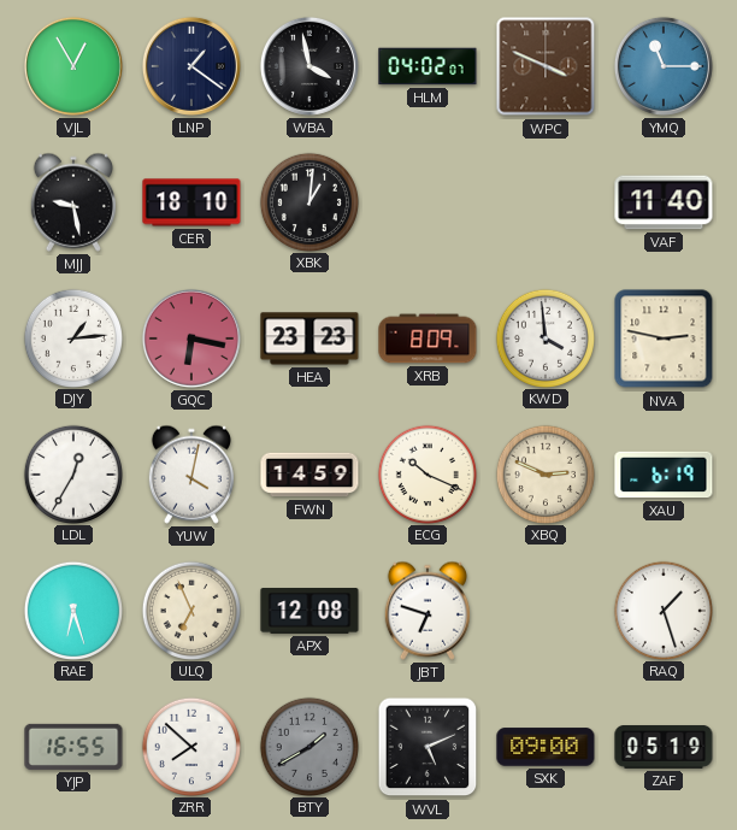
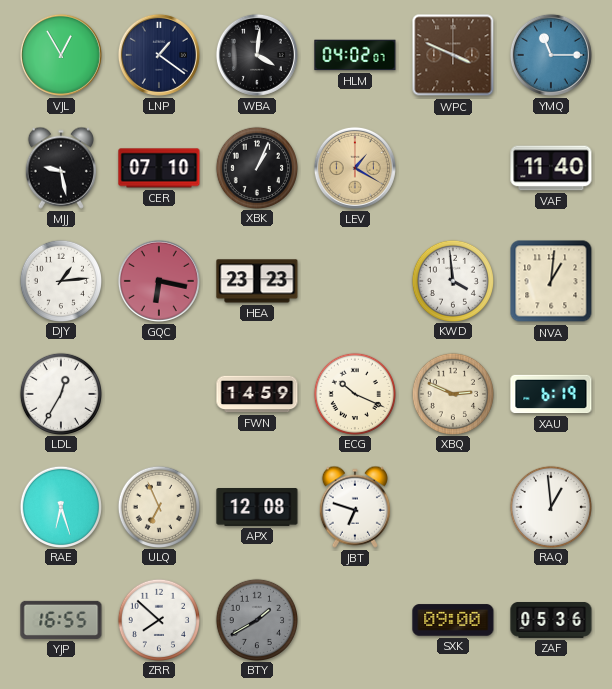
WBA: 3:58 -> 4:01
CER: 18:10 -> 07:10
XBK: 1:01 -> 1:04
LEV: none -> 1:20
XRB: 8:09 -> none
NVA: 2:47 -> 1:01
YUW: 4:02 -> none
RAQ: 1:27 -> 12:59
WVL: 5:11 -> none
ZAF: 05:19 -> 05:36
